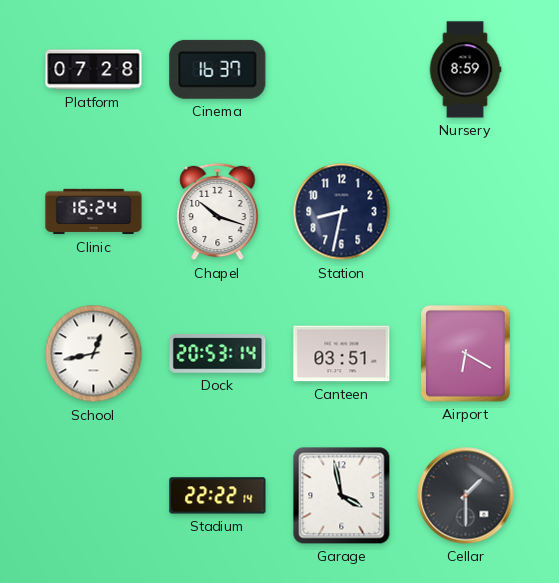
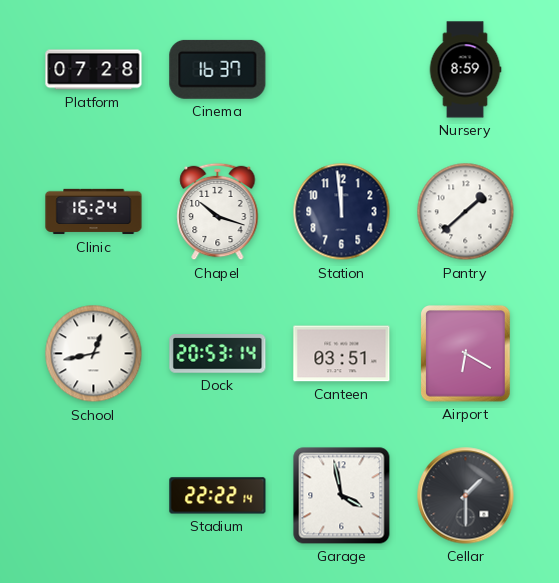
Station: 8:32 -> 11:59
Pantry: none -> 1:38
